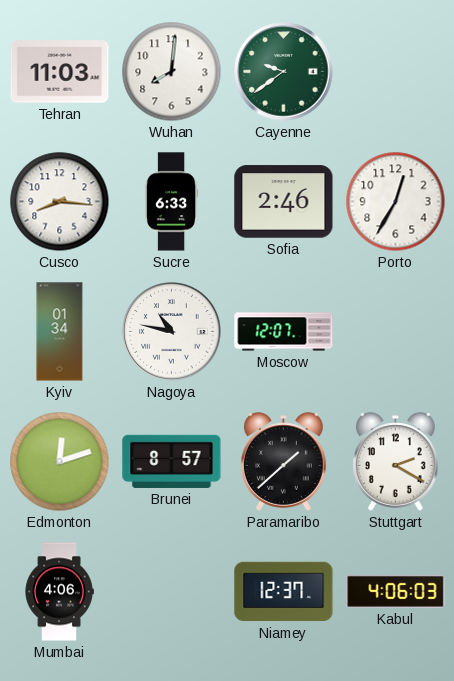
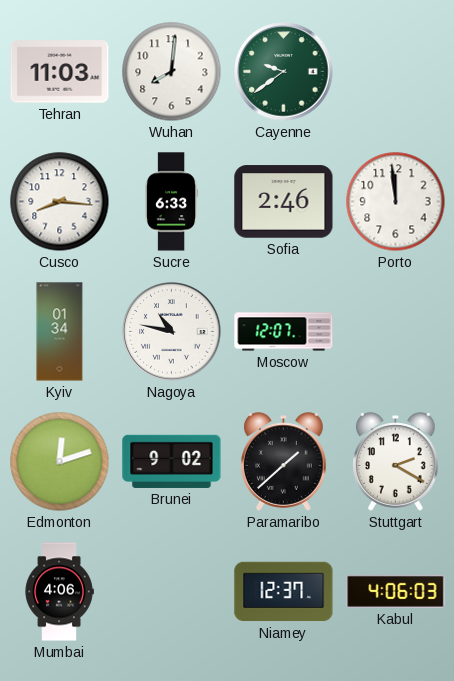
Porto: 12:35 -> 11:59
Brunei: 8:57 -> 9:02
